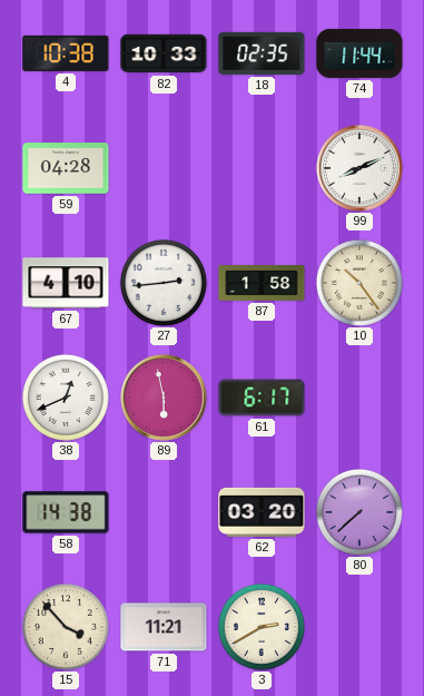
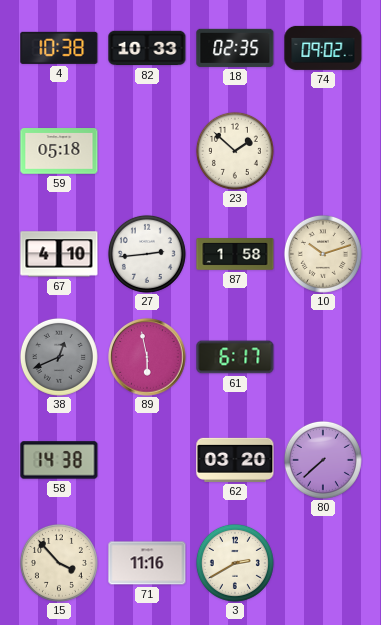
74: 11:44 -> 09:02
59: 04:28 -> 05:18
23: none -> 1:52
99: 8:11 -> none
10: 10:24 -> 10:12
38 dial: white -> grey
71: 11:21 -> 11:16
